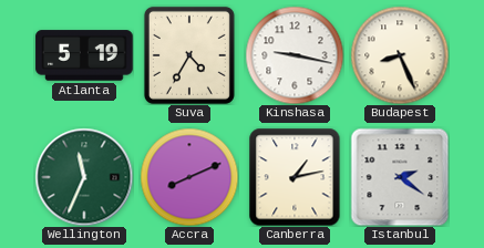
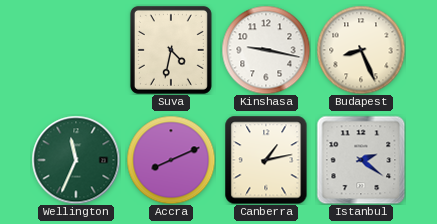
Atlanta: 5:19 -> none
Suva: 4:35 -> 4:32
